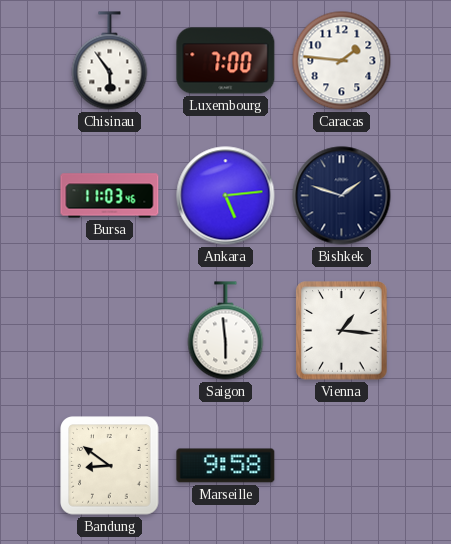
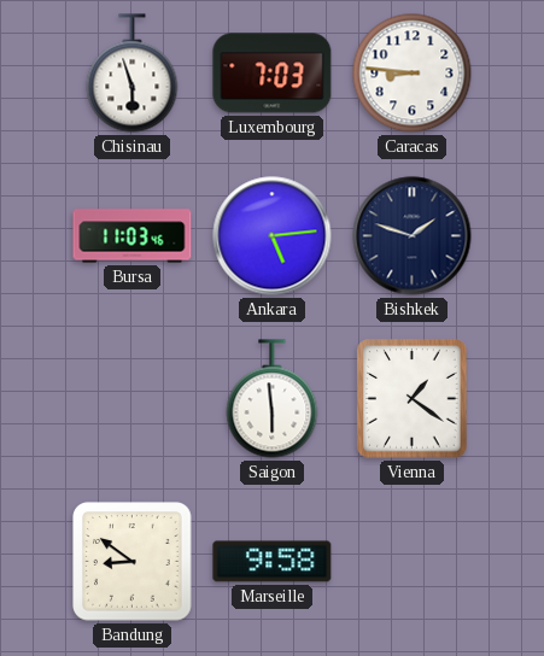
Chisinau: 5:54 -> 5:57
Luxembourg: 7:00 -> 7:03
Caracas: 1:46 -> 8:46
Vienna: 1:16 -> 1:21
